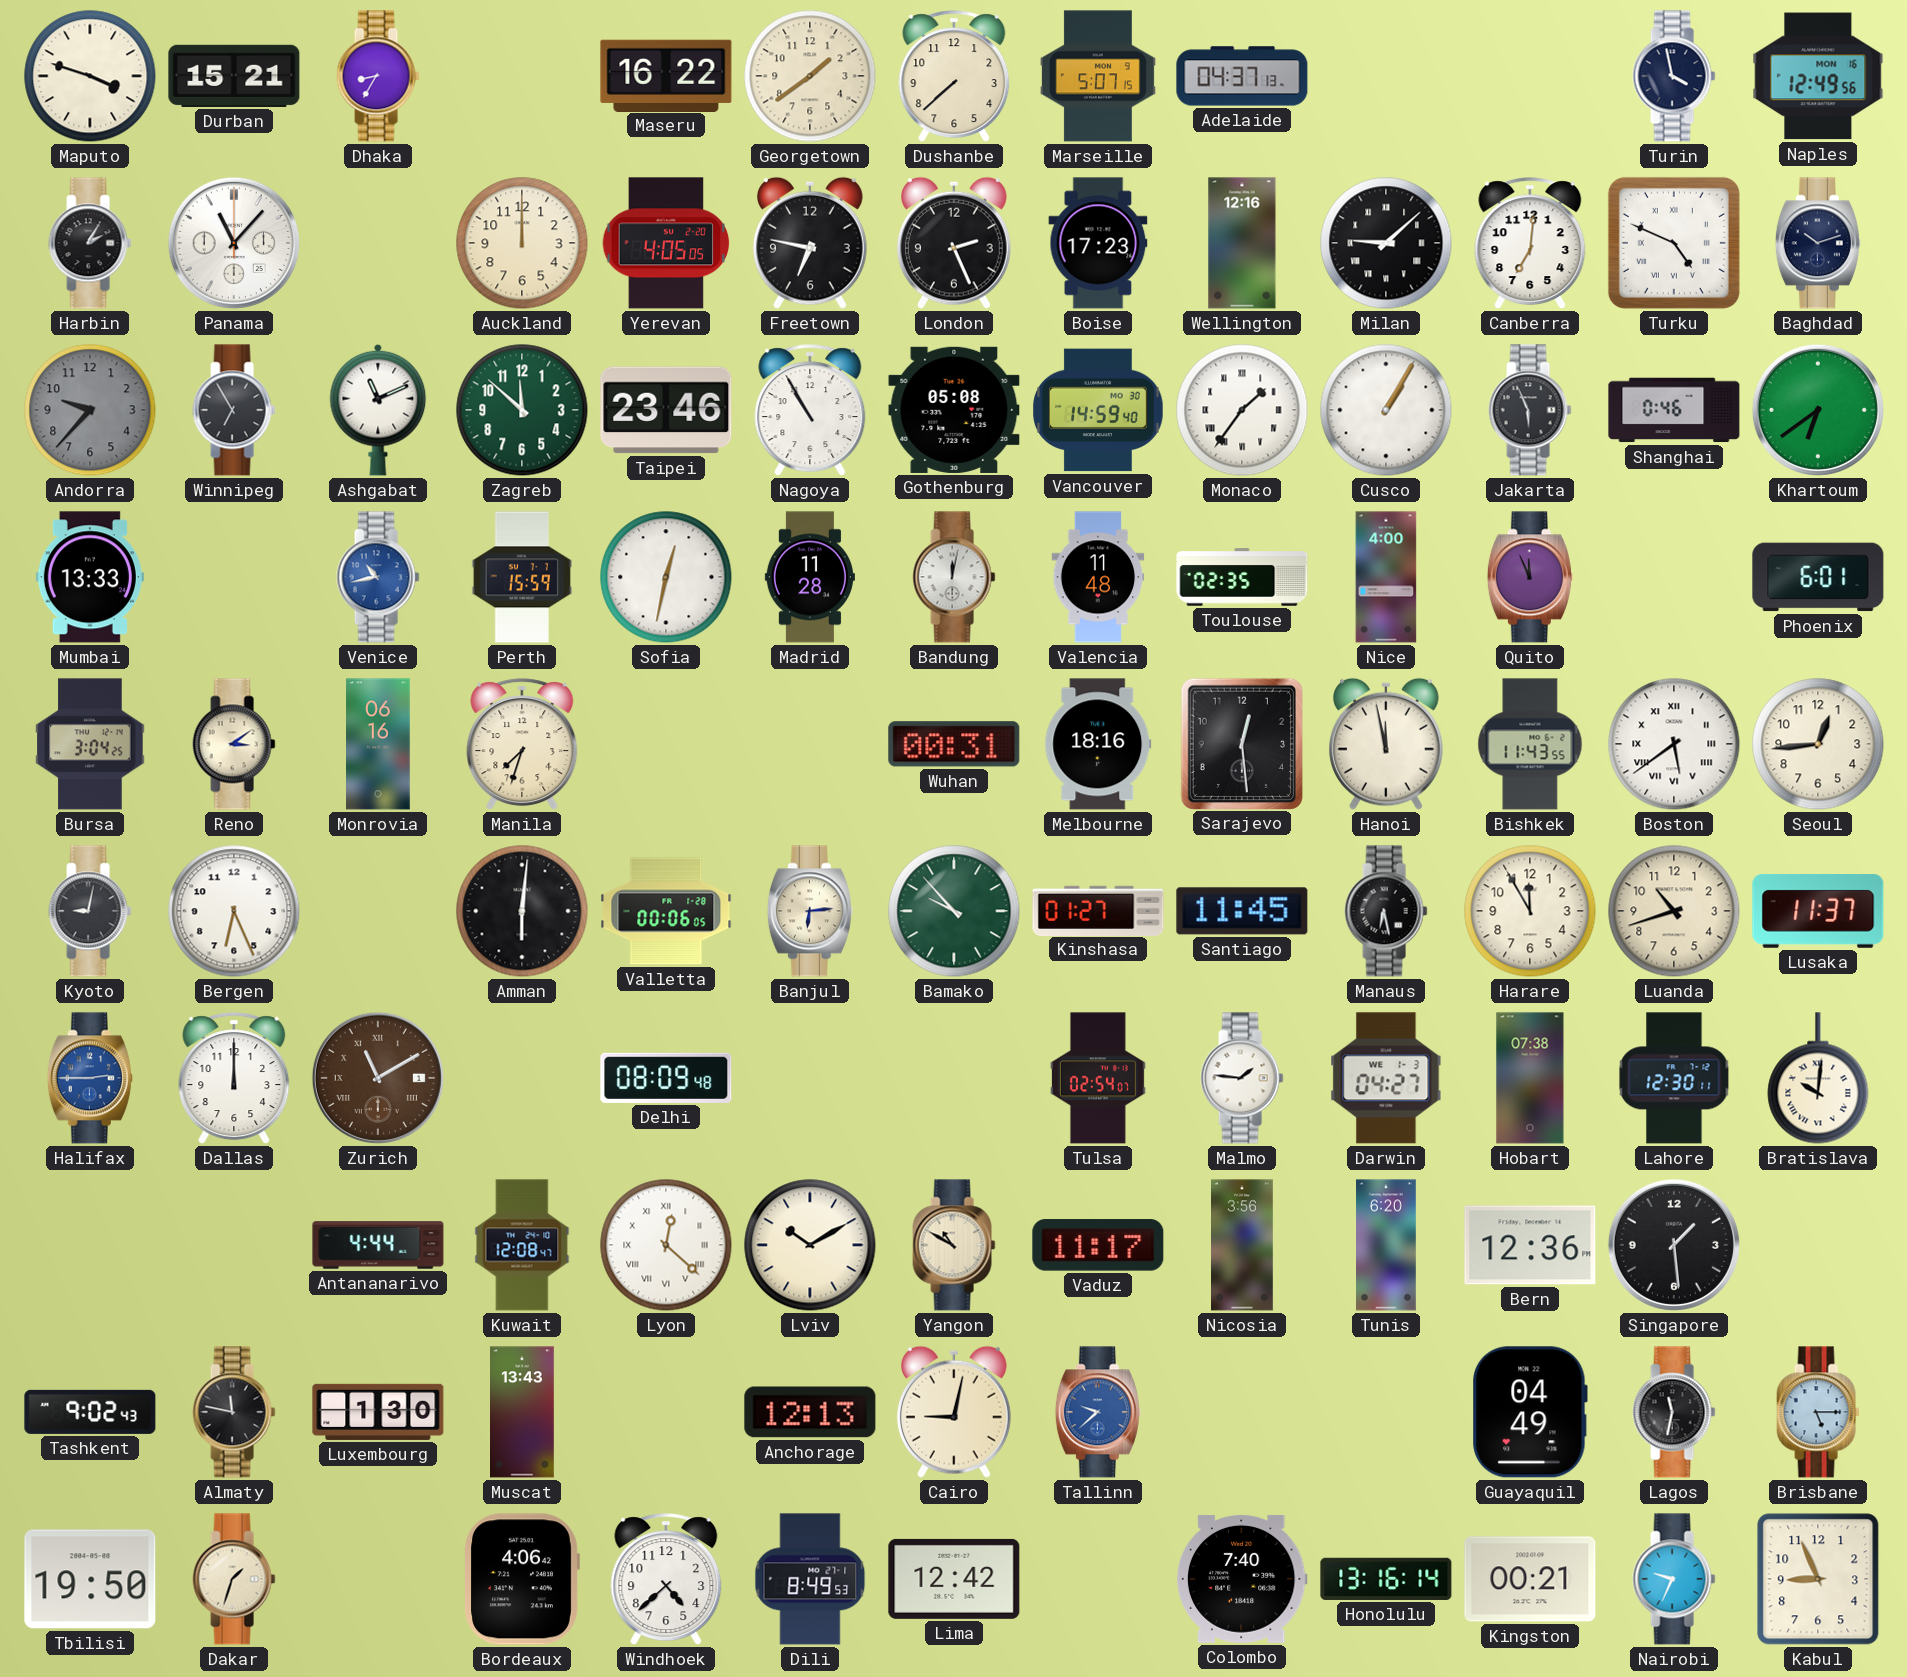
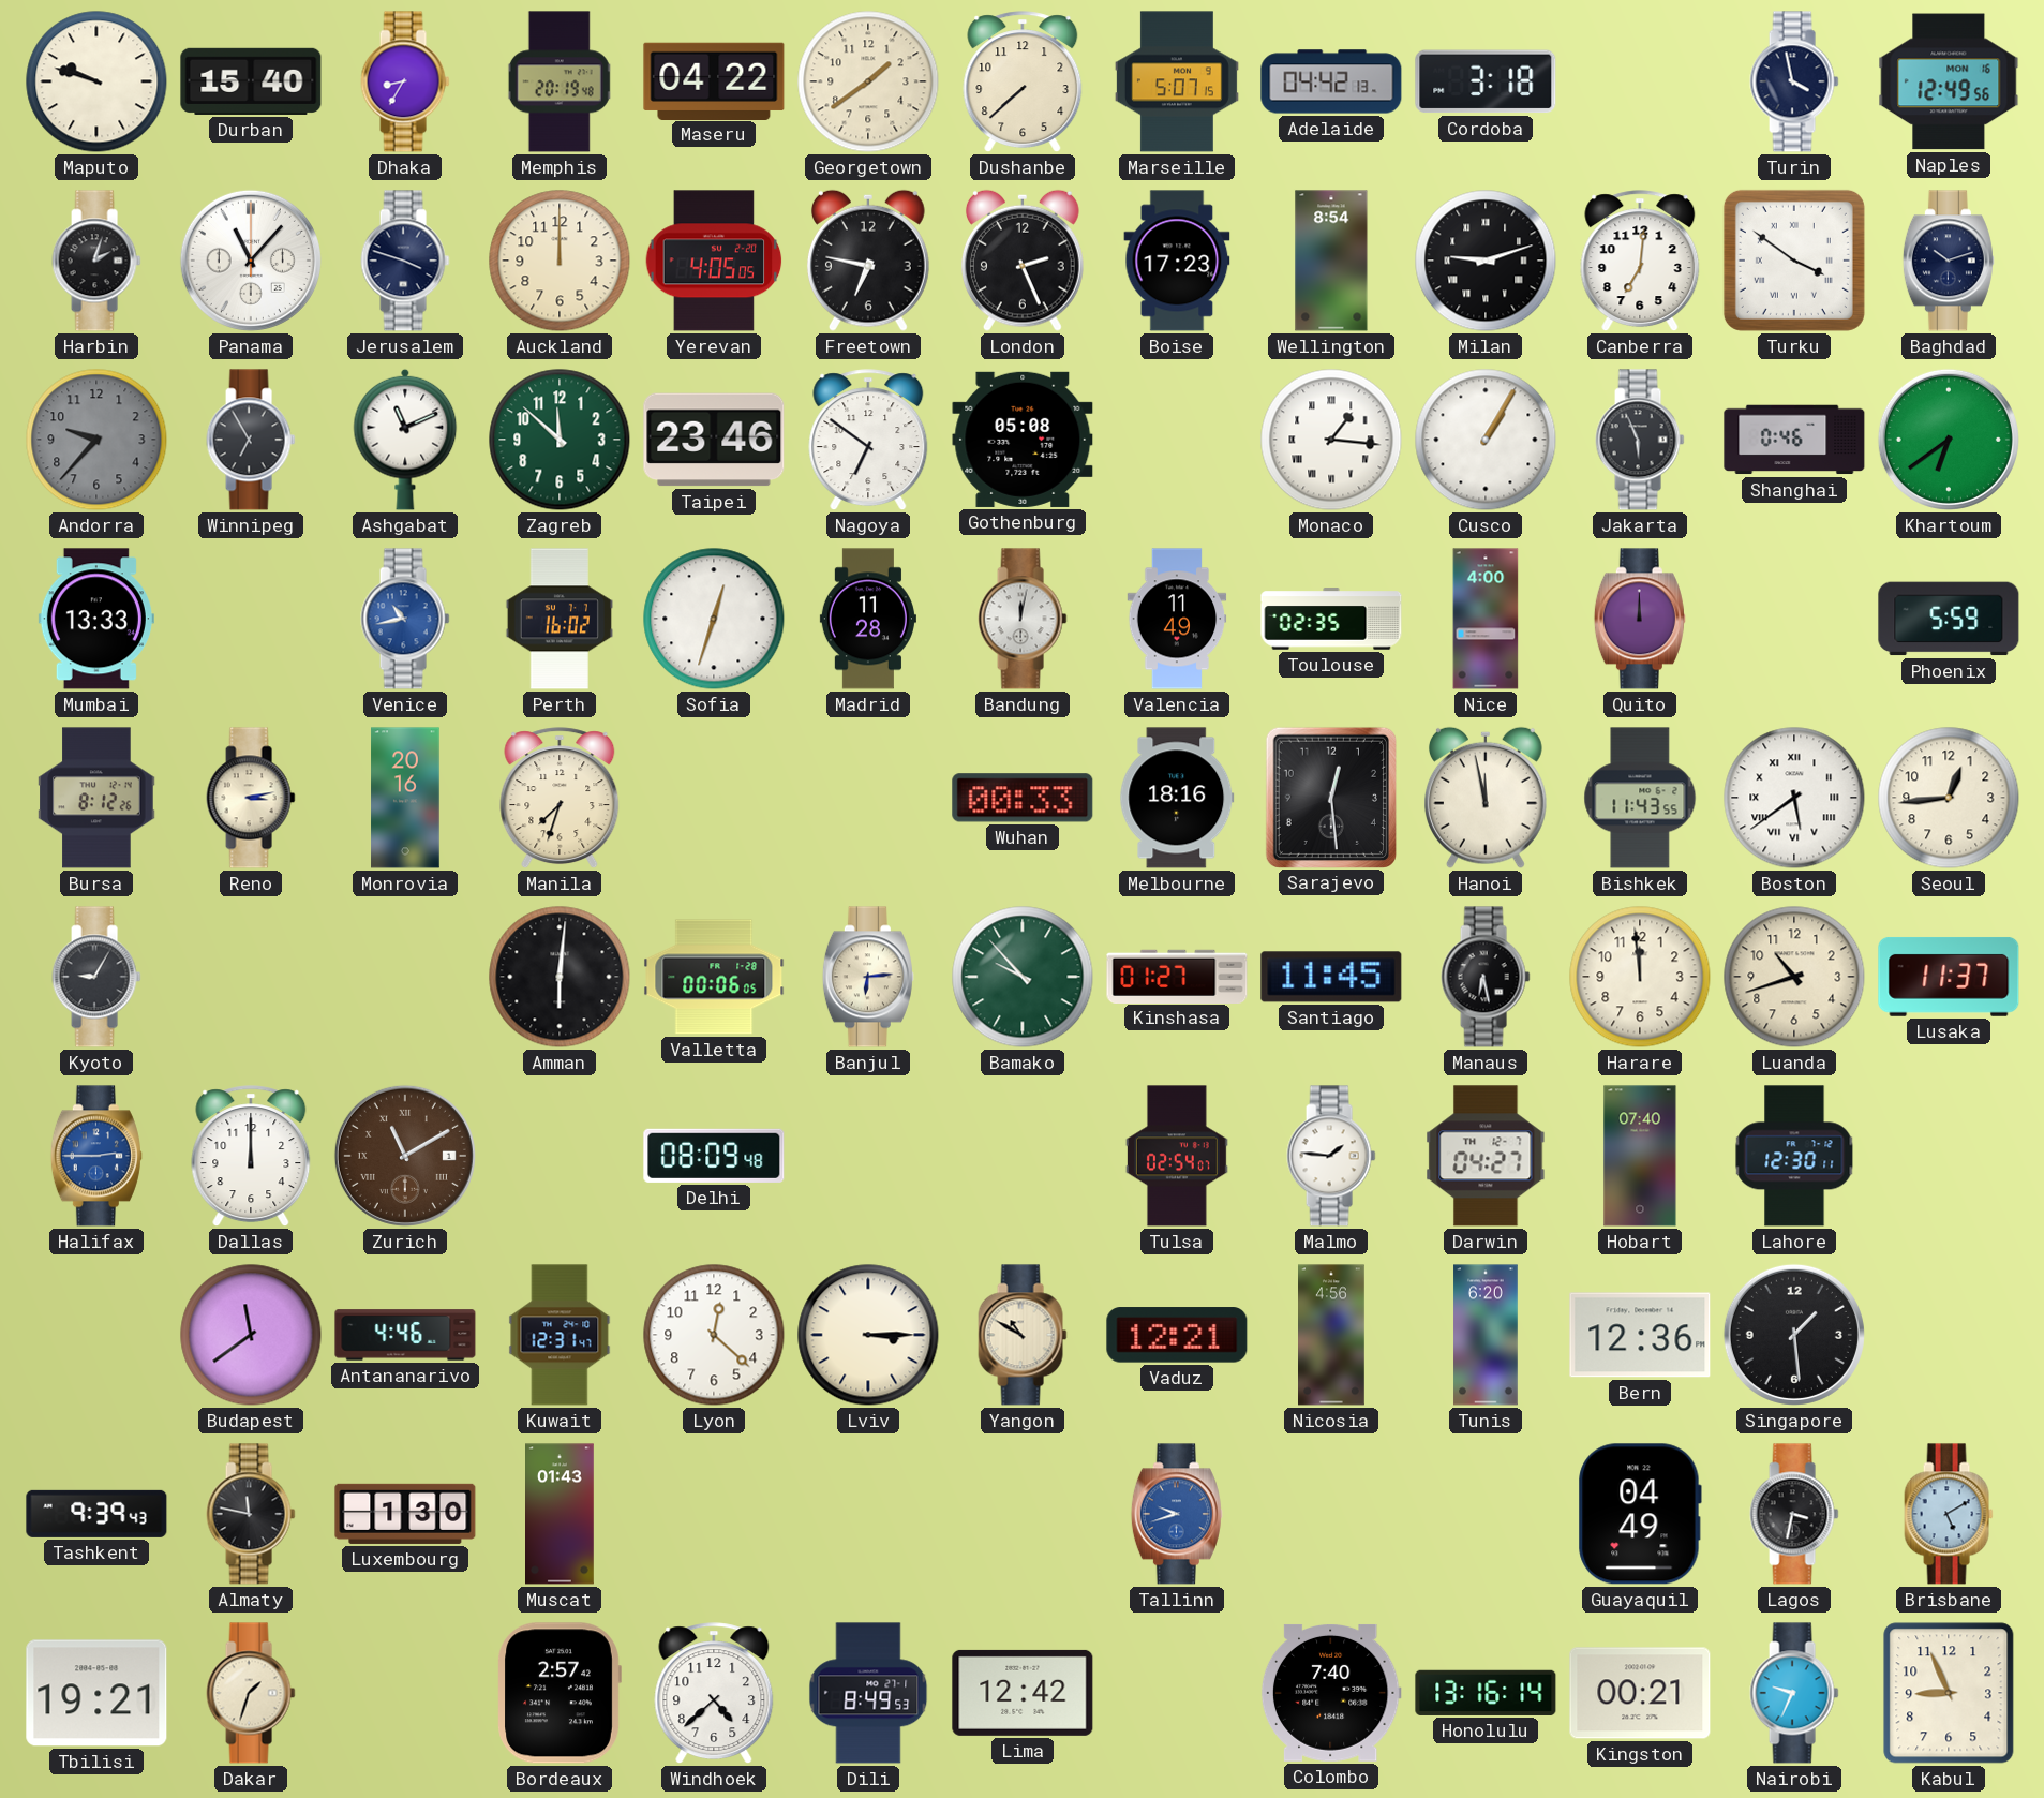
Maputo: 3:48 -> 9:48
Durban: 15:21 -> 15:40
Memphis: none -> 20:19
Maseru: 16:22 -> 04:22
Adelaide: 04:37 -> 04:42
Cordoba: none -> 3:18
Harbin: 2:05 -> 2:03
Jerusalem: none -> 3:48
Wellington: 12:16 -> 8:54
Milan: 9:08 -> 9:12
Turku: 4:49 -> 3:51
Nagoya: 10:55 -> 6:51
Vancouver: 14:59 -> none
Monaco: 1:36 -> 1:16
Perth: 15:59 -> 16:02
Sofia: 12:32 -> 12:33
Valencia: 11:48 -> 11:49
Quito: 11:56 -> 12:00
Phoenix: 6:01 -> 5:59
Bursa: 3:04 -> 8:12
Reno: 3:09 -> 3:13
Monrovia: 06:16 -> 20:16
Wuhan: 00:31 -> 00:33
Kyoto: 9:02 -> 9:05
Bergen: 6:26 -> none
Harare: 11:55 -> 11:59
Darwin date: WE 1-3 -> TH 12-7
Hobart: 07:38 -> 07:40
Bratislava: 10:01 -> none
Budapest: none -> 11:39
Antananarivo: 4:44 -> 4:46
Kuwait: 12:08 -> 12:31
Lyon numerals: Roman -> Arabic
Lviv: 10:10 -> 3:15
Vaduz: 11:17 -> 12:21
Nicosia: 3:56 -> 4:56
Tashkent: 9:02 -> 9:39
Muscat: 13:43 -> 01:43
Anchorage: 12:13 -> none
Cairo: 9:02 -> none
Tallinn: 9:38 -> 9:42
Lagos: 11:32 -> 3:32
Brisbane: 5:15 -> 5:10
Tbilisi: 19:50 -> 19:21
Bordeaux: 4:06 -> 2:57
